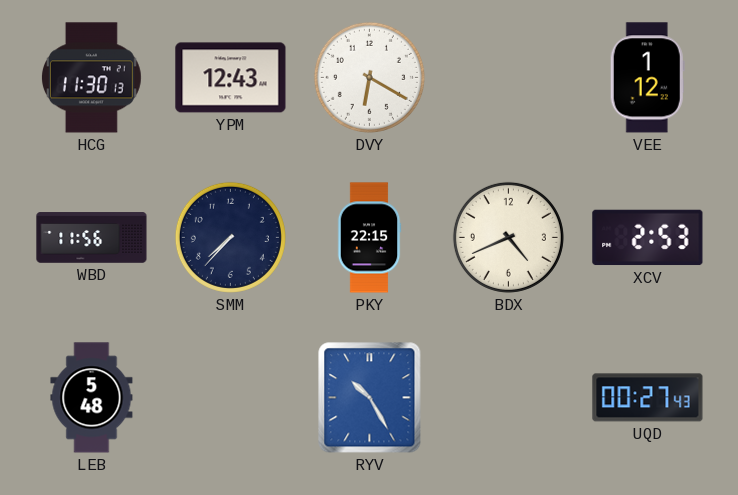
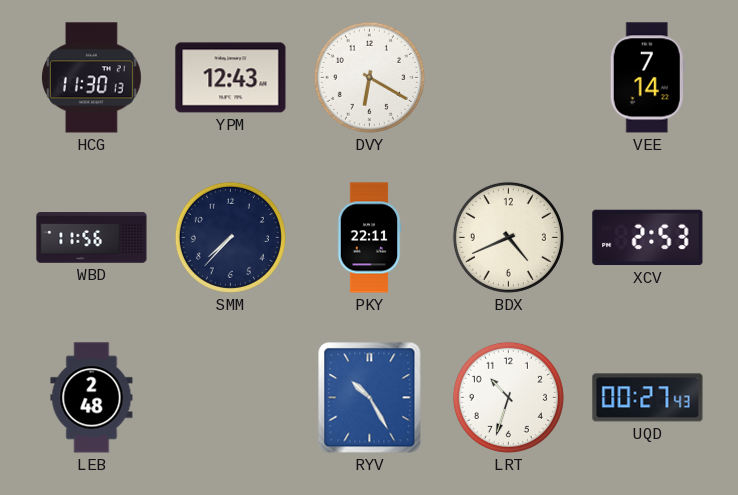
VEE: 1:12 -> 7:14
PKY: 22:15 -> 22:11
LEB: 5:48 -> 2:48
LRT: none -> 10:33
